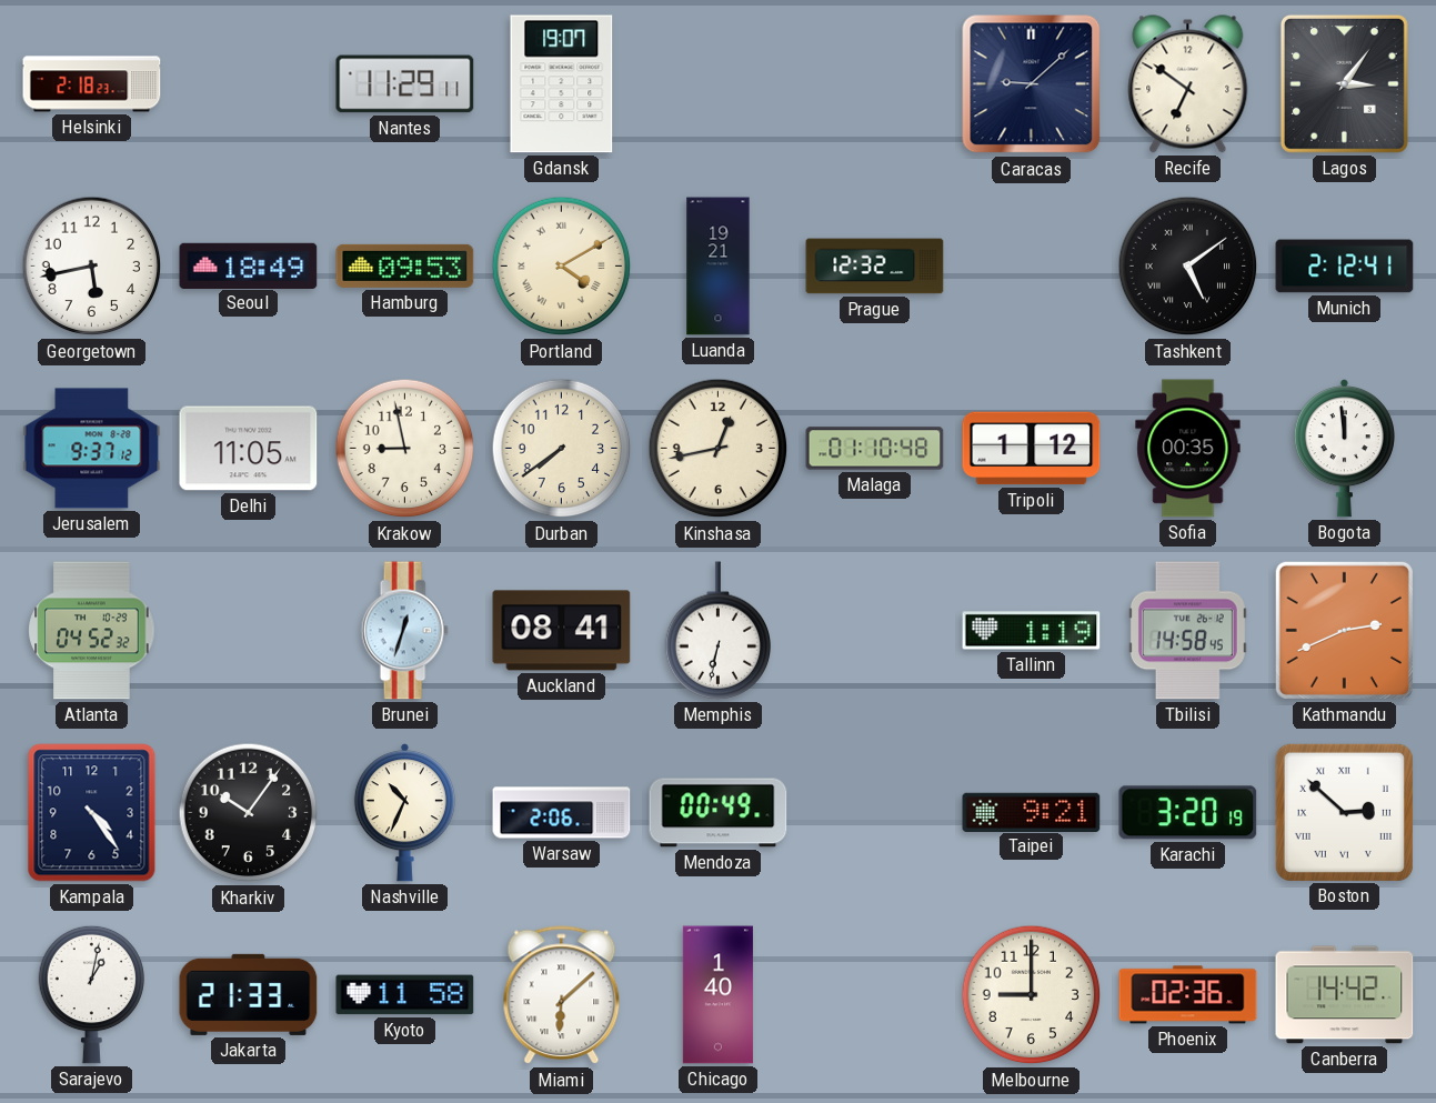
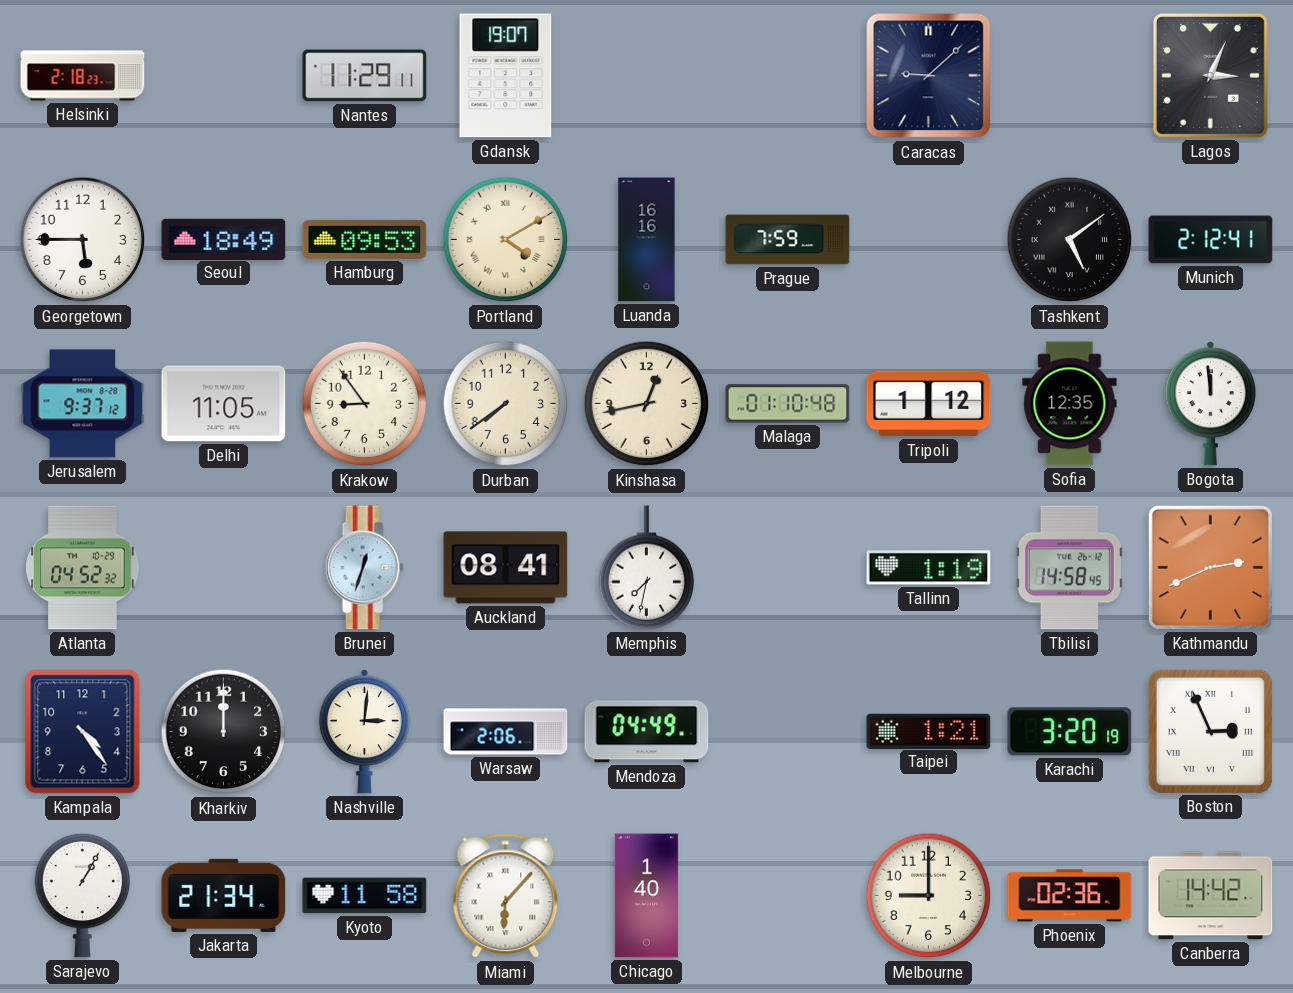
Recife: 6:51 -> none
Lagos: 3:06 -> 3:04
Georgetown: 5:43 -> 5:45
Luanda: 19:21 -> 16:16
Prague: 12:32 -> 7:59
Krakow: 8:58 -> 8:54
Sofia: 00:35 -> 12:35
Memphis: 6:32 -> 7:32
Kharkiv: 10:06 -> 12:00
Nashville: 10:34 -> 3:01
Mendoza: 00:49 -> 04:49
Taipei: 9:21 -> 1:21
Boston: 2:52 -> 2:56
Sarajevo: 1:02 -> 1:05
Jakarta: 21:33 -> 21:34
Miami: 6:08 -> 6:07
